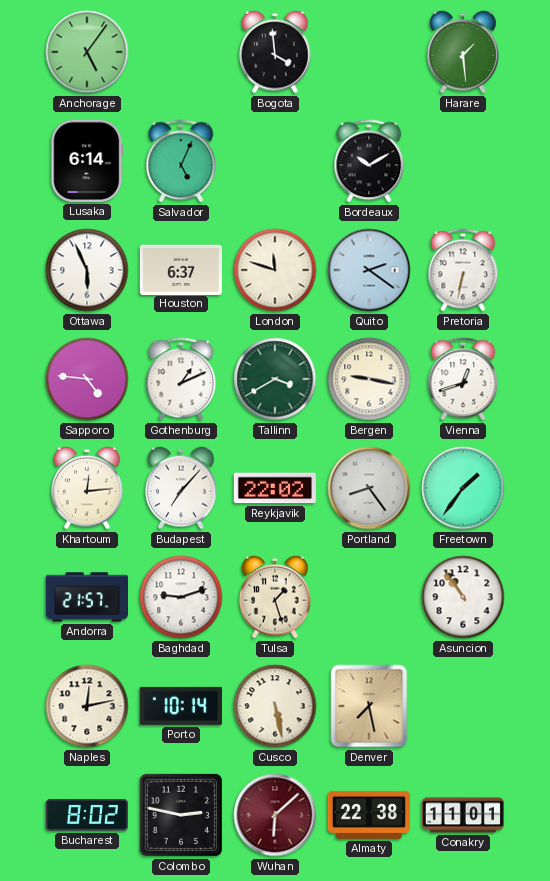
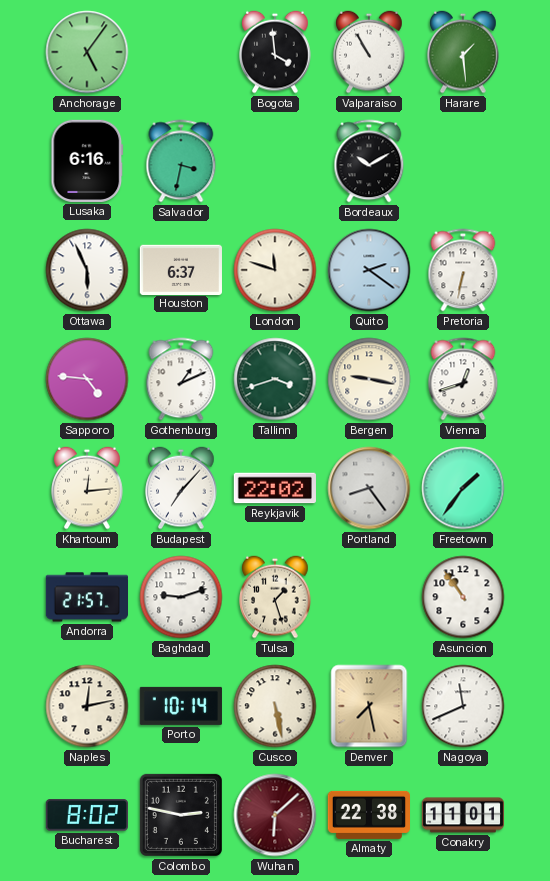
Valparaiso: none -> 10:55
Lusaka: 6:14 -> 6:16
Salvador: 5:04 -> 3:32
Tallinn: 3:40 -> 3:42
Nagoya: none -> 11:41
